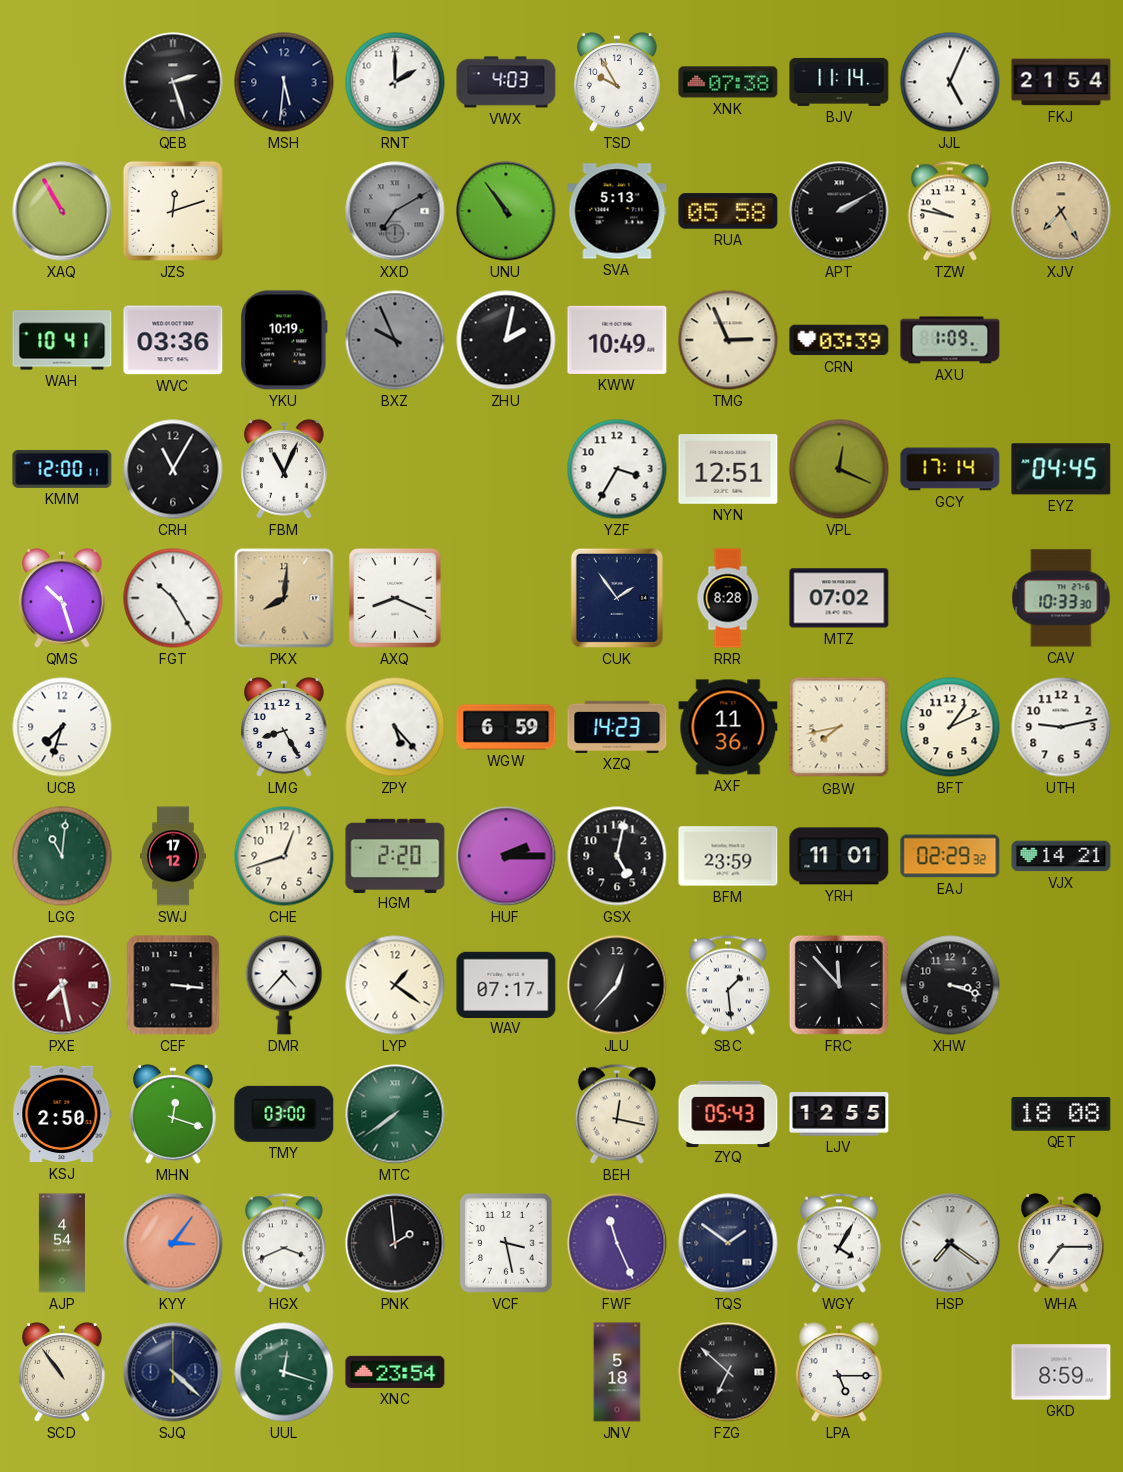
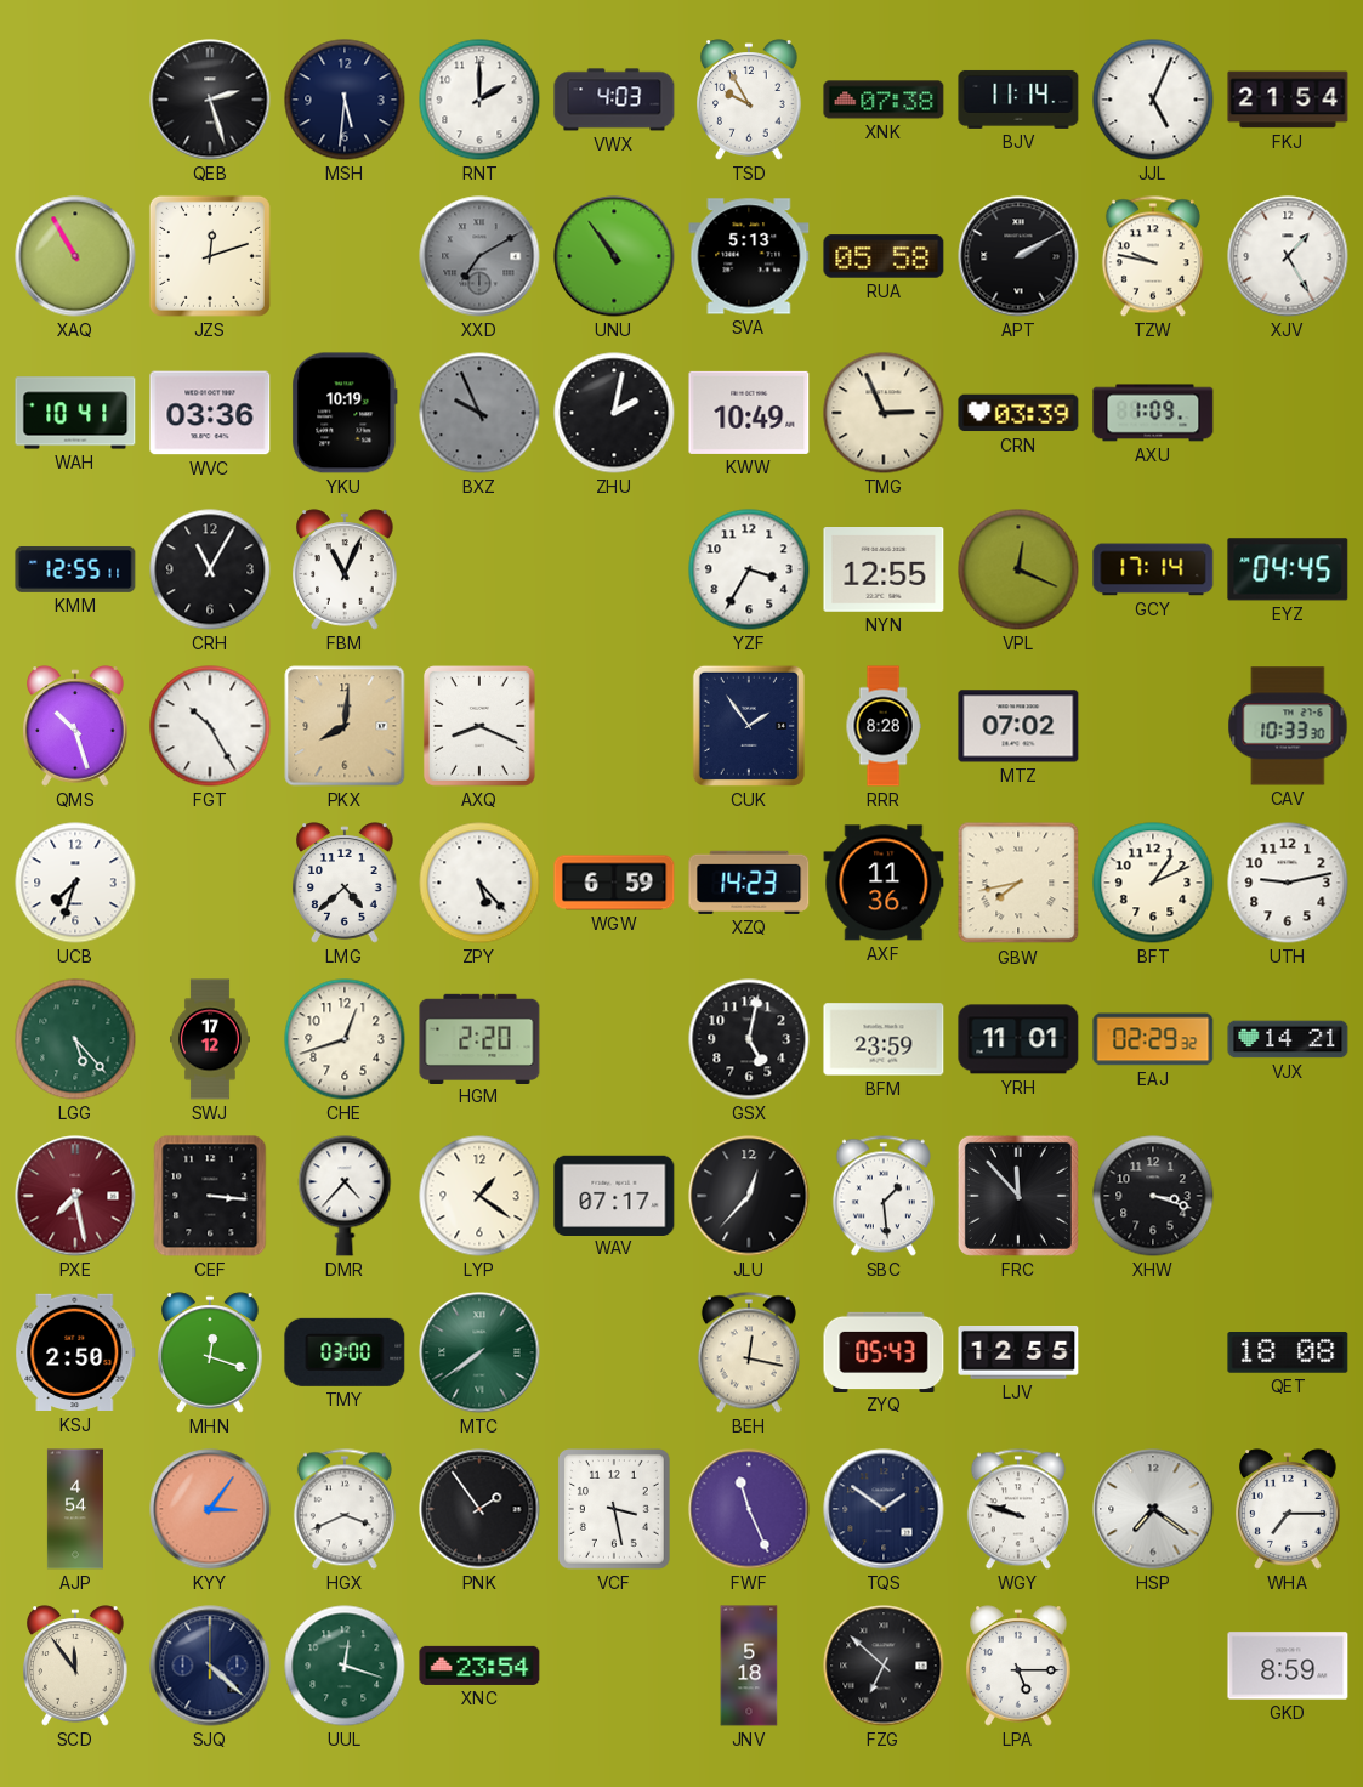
XJV: 7:25 -> 1:25
XJV dial: champagne -> white
KMM: 12:00 -> 12:55
NYN: 12:51 -> 12:55
LMG: 8:25 -> 4:38
LGG: 11:01 -> 5:23
HUF: 2:15 -> none
PNK: 1:59 -> 1:54
WGY: 4:05 -> 9:48
SCD: 10:54 -> 11:54
